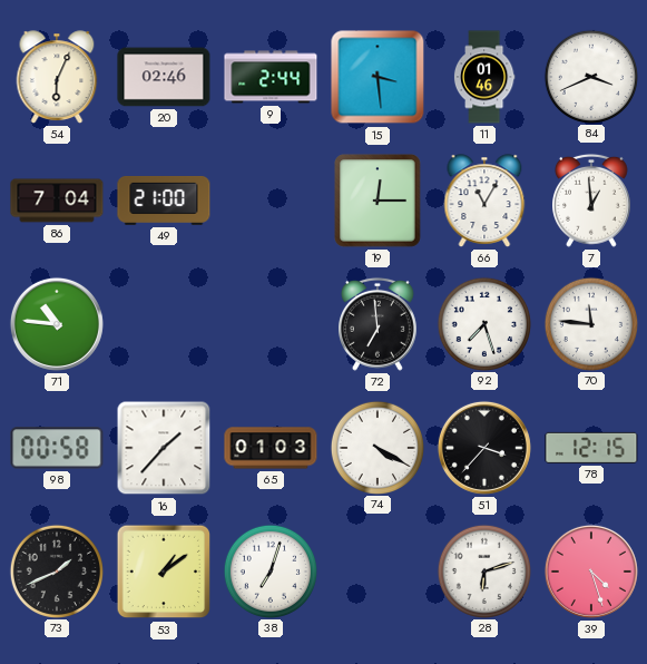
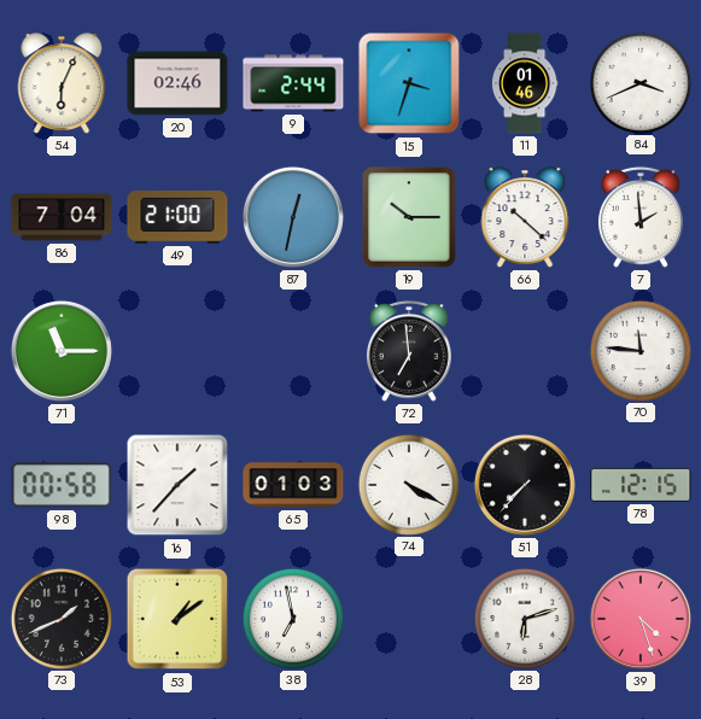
15: 3:29 -> 3:33
87: none -> 12:32
19: 12:15 -> 10:15
66: 11:05 -> 10:22
7: 12:59 -> 1:59
71: 10:46 -> 11:15
92: 7:27 -> none
51: 3:37 -> 7:37
38: 7:03 -> 6:58
